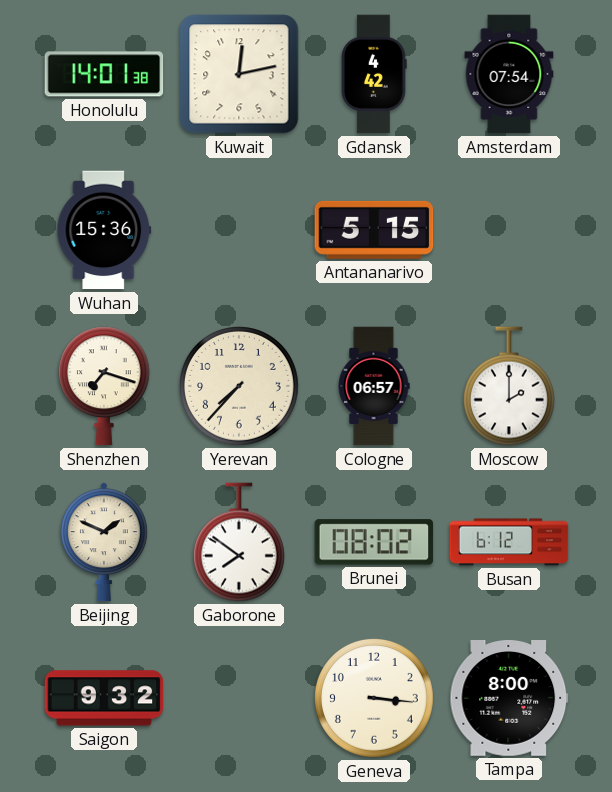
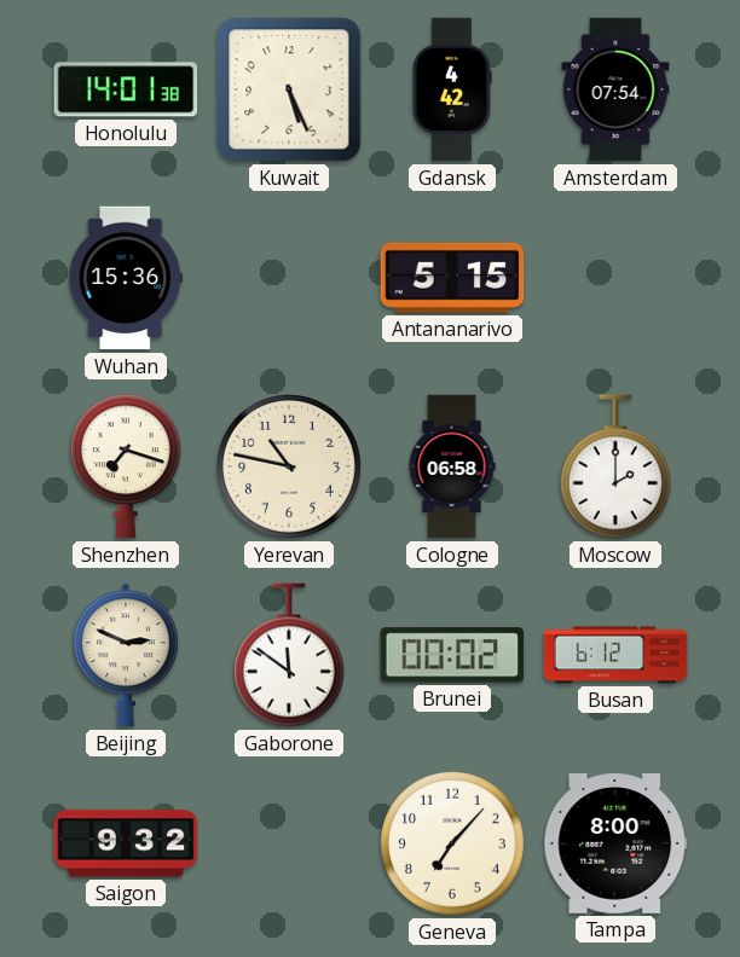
Kuwait: 12:13 -> 5:26
Yerevan: 7:37 -> 10:47
Cologne: 06:57 -> 06:58
Beijing: 1:49 -> 2:49
Gaborone: 7:51 -> 11:51
Brunei: 08:02 -> 00:02
Geneva: 3:16 -> 7:07
